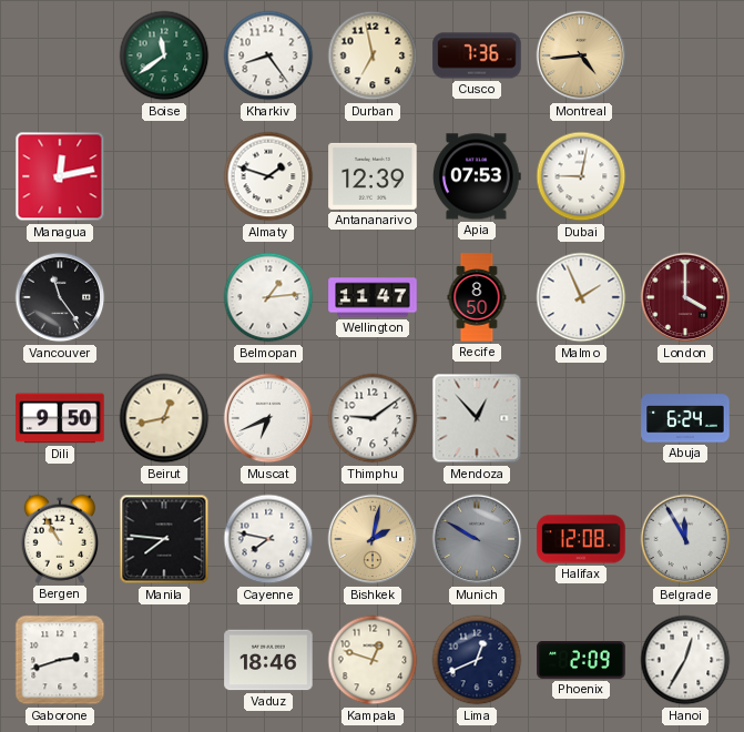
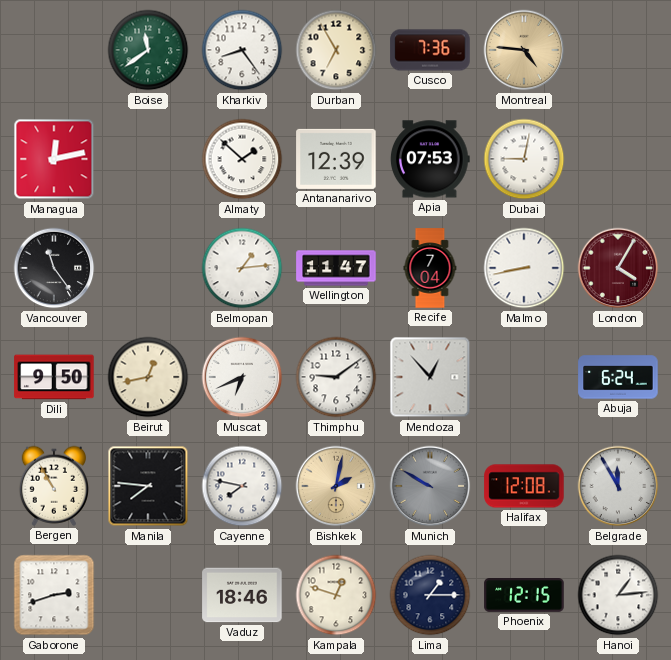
Durban: 6:58 -> 6:55
Montreal: 4:44 -> 4:46
Almaty: 1:48 -> 1:52
Recife: 8:50 -> 7:04
Malmo: 1:56 -> 8:43
London: 4:00 -> 4:05
Lima: 12:41 -> 1:15
Phoenix: 2:09 -> 12:15
Hanoi: 12:35 -> 1:14
